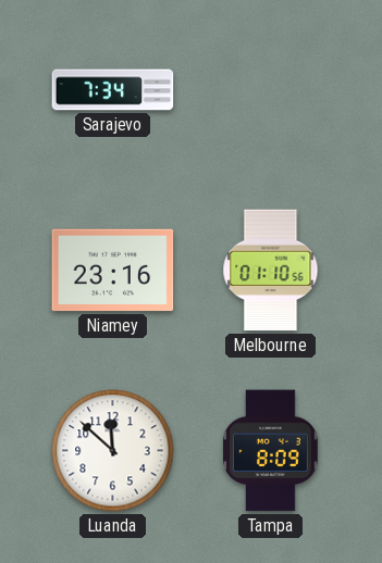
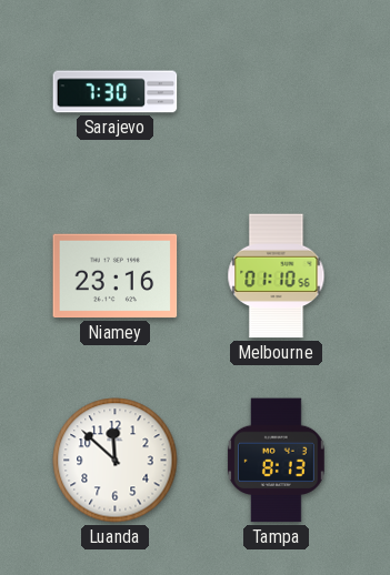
Sarajevo: 7:34 -> 7:30
Tampa: 8:09 -> 8:13
